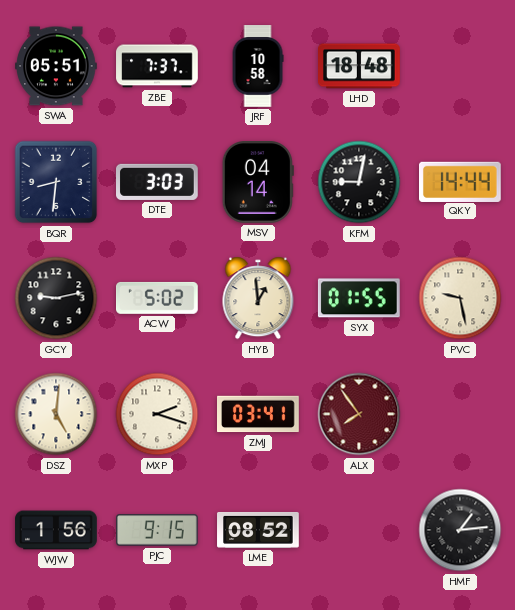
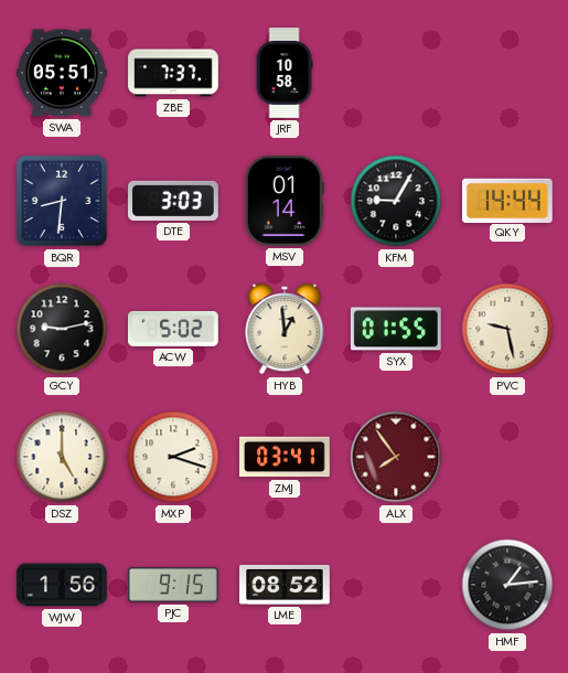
LHD: 18:48 -> none
MSV: 04:14 -> 01:14
KFM: 9:02 -> 9:05
DSZ: 5:01 -> 5:00
